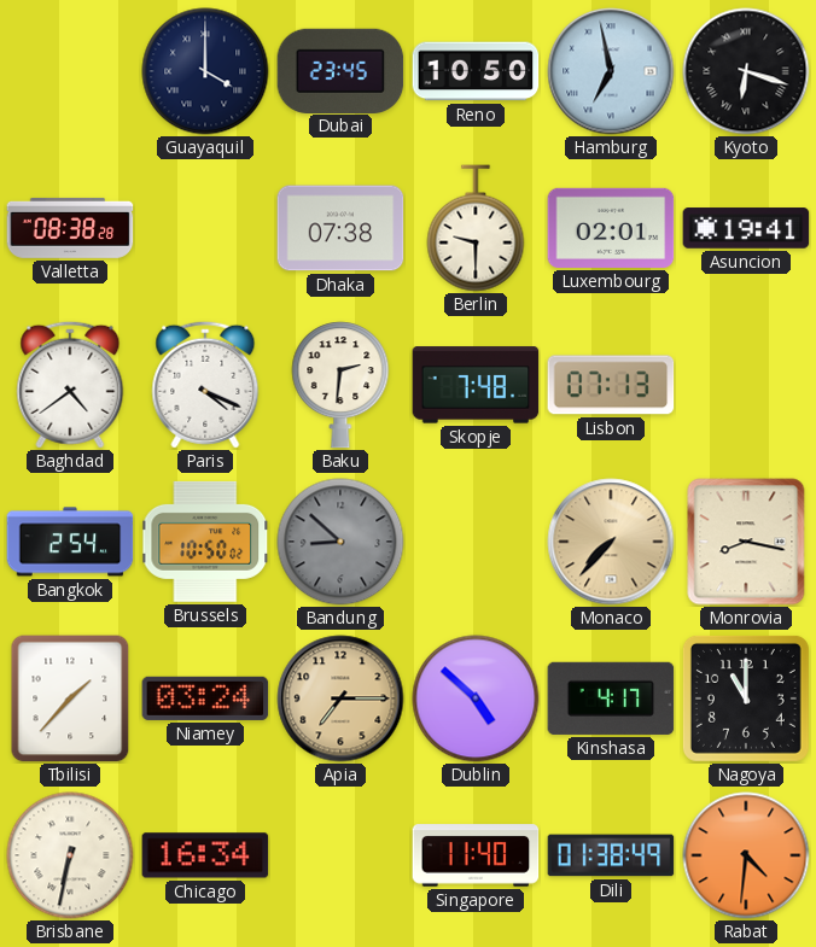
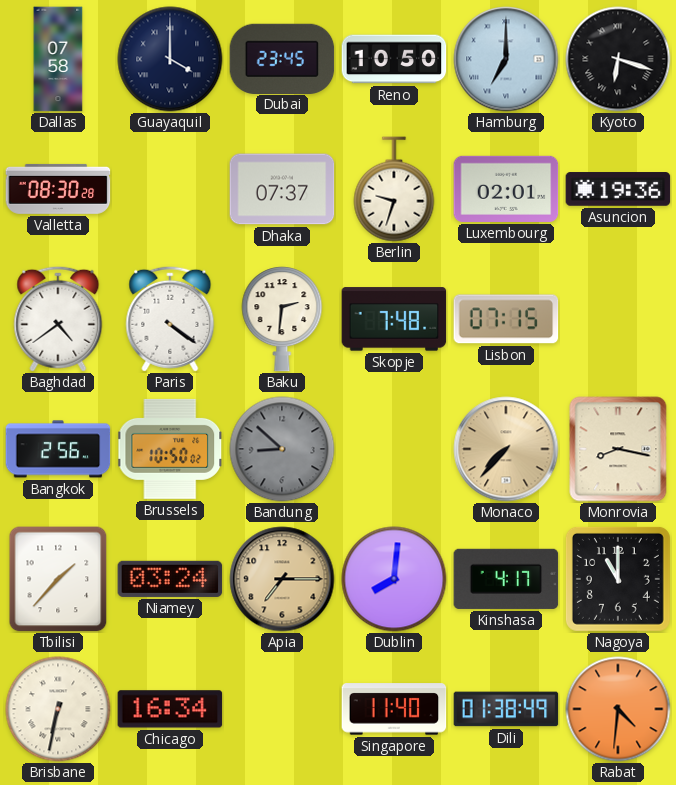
Dallas: none -> 07:58
Hamburg: 6:58 -> 7:00
Valletta: 08:38 -> 08:30
Dhaka: 07:38 -> 07:37
Berlin: 9:30 -> 9:33
Asuncion: 19:41 -> 19:36
Paris: 4:19 -> 4:21
Lisbon: 07:13 -> 07:15
Bangkok: 2:54 -> 2:56
Dublin: 4:52 -> 8:01
